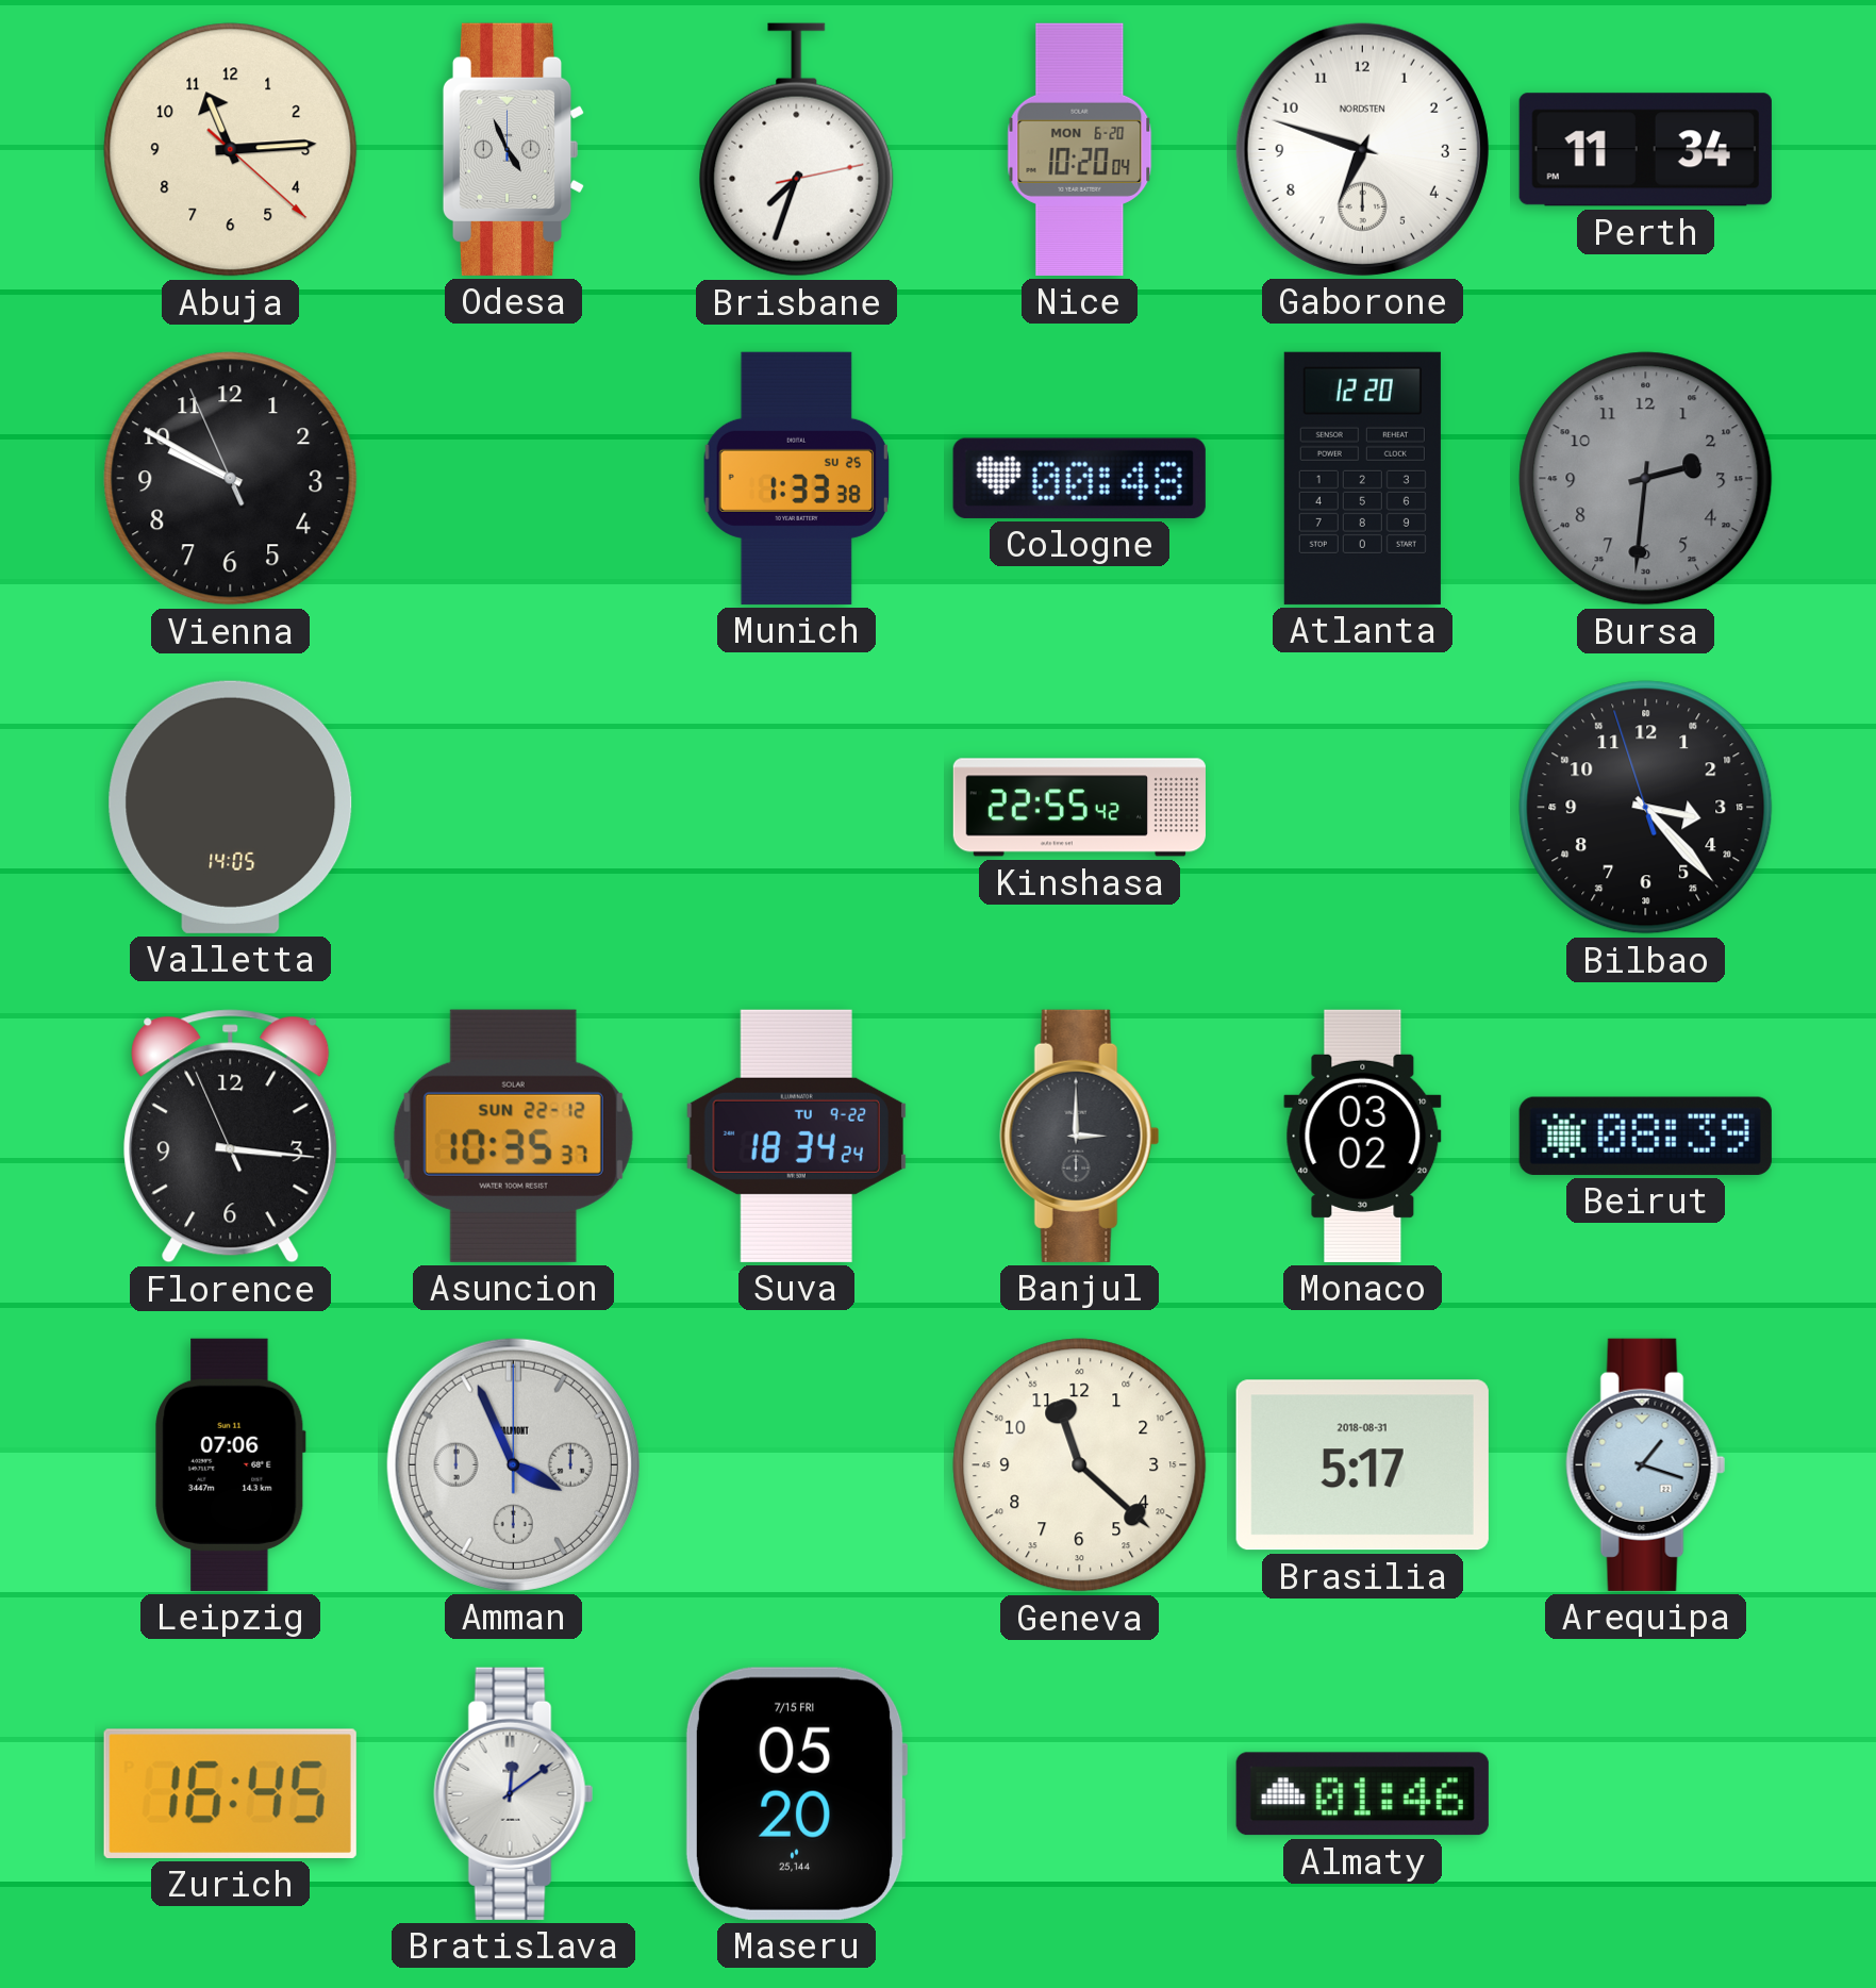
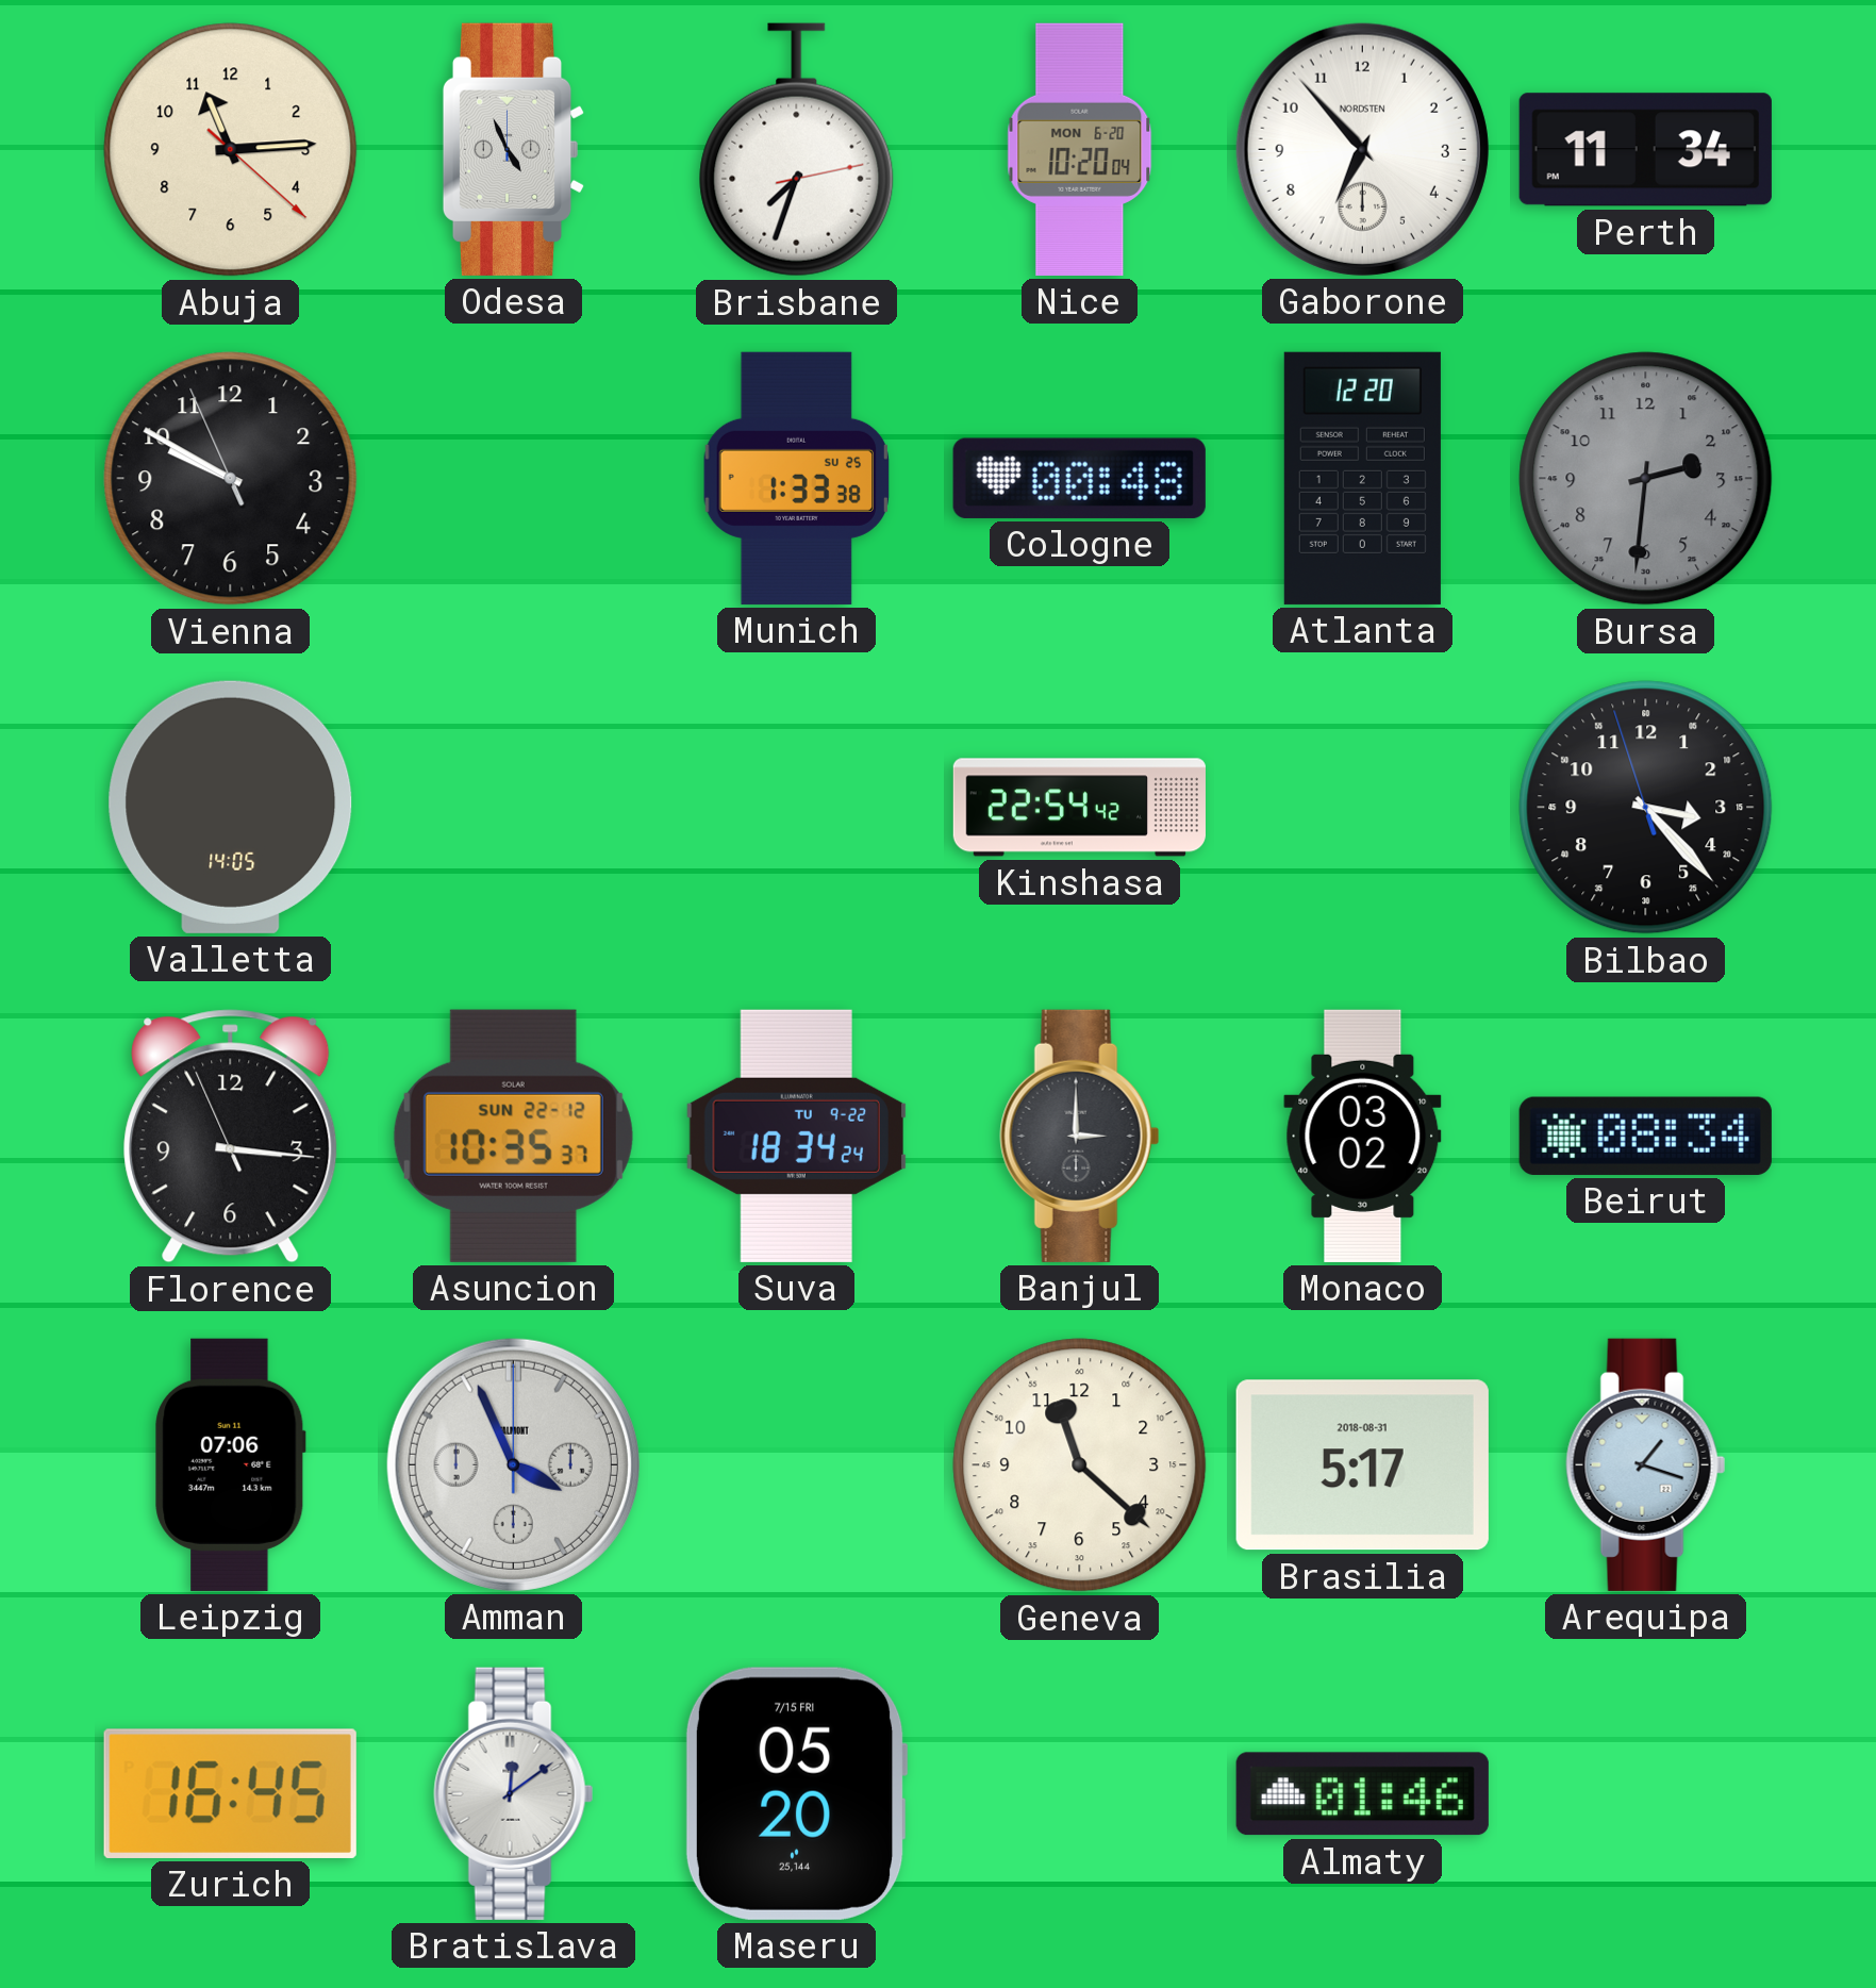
Gaborone: 6:48 -> 6:53
Kinshasa: 22:55 -> 22:54
Beirut: 08:39 -> 08:34
